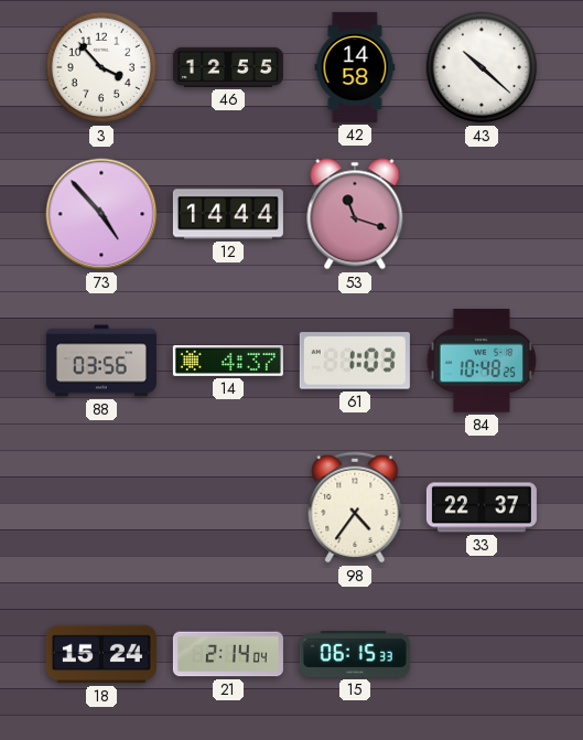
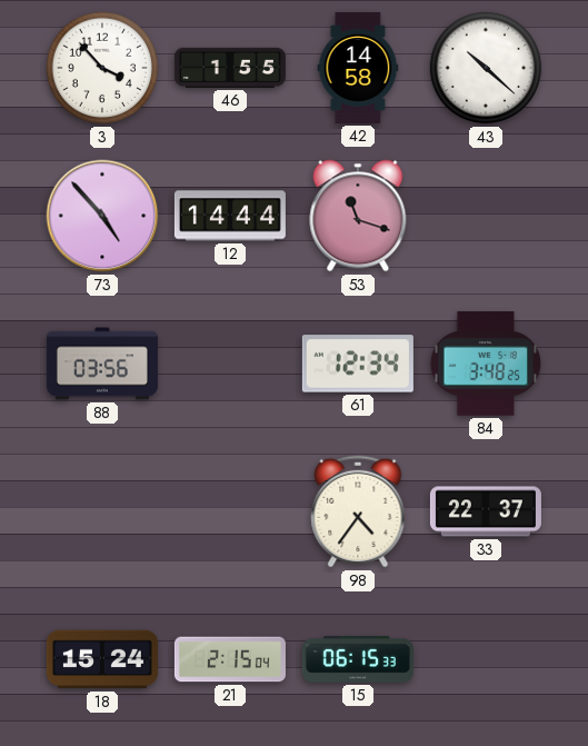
46: 12:55 -> 1:55
14: 4:37 -> none
61: 1:03 -> 12:34
84: 10:48 -> 3:48
21: 2:14 -> 2:15
